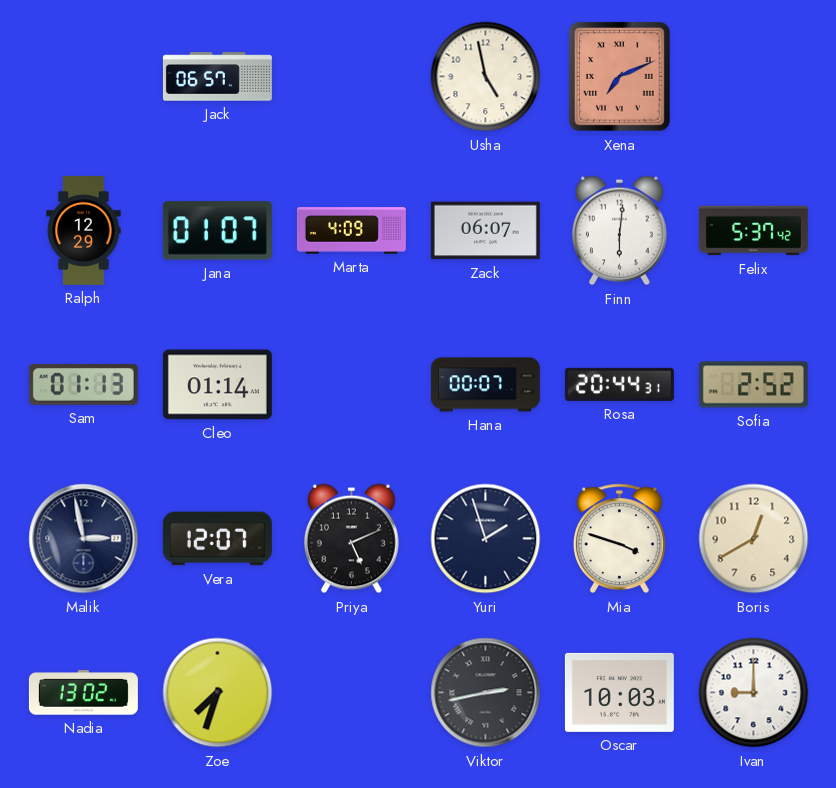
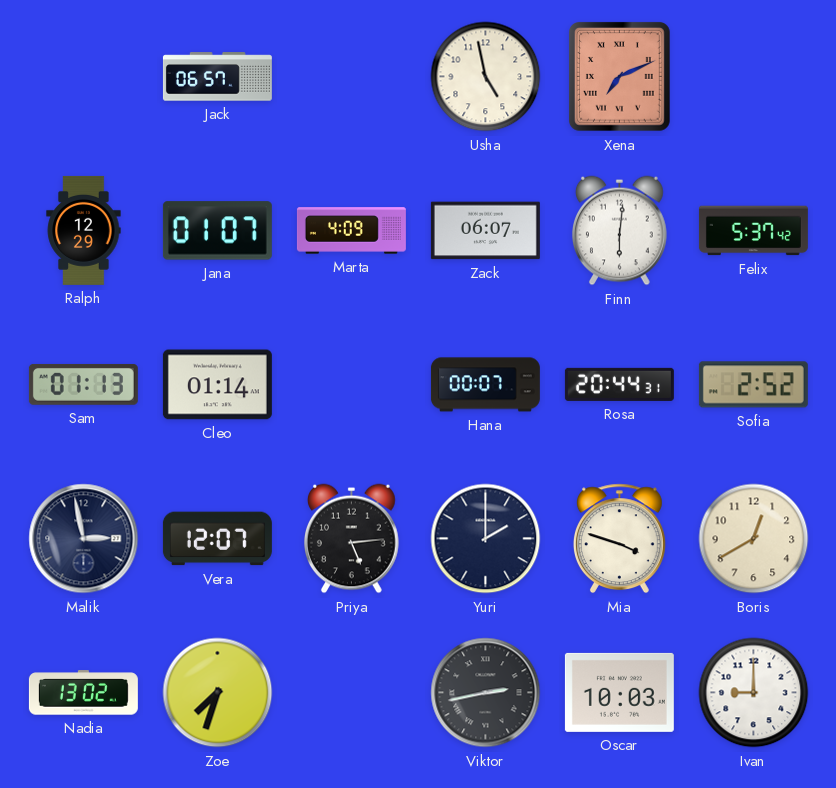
Priya: 5:11 -> 5:14
Yuri: 1:57 -> 2:00
